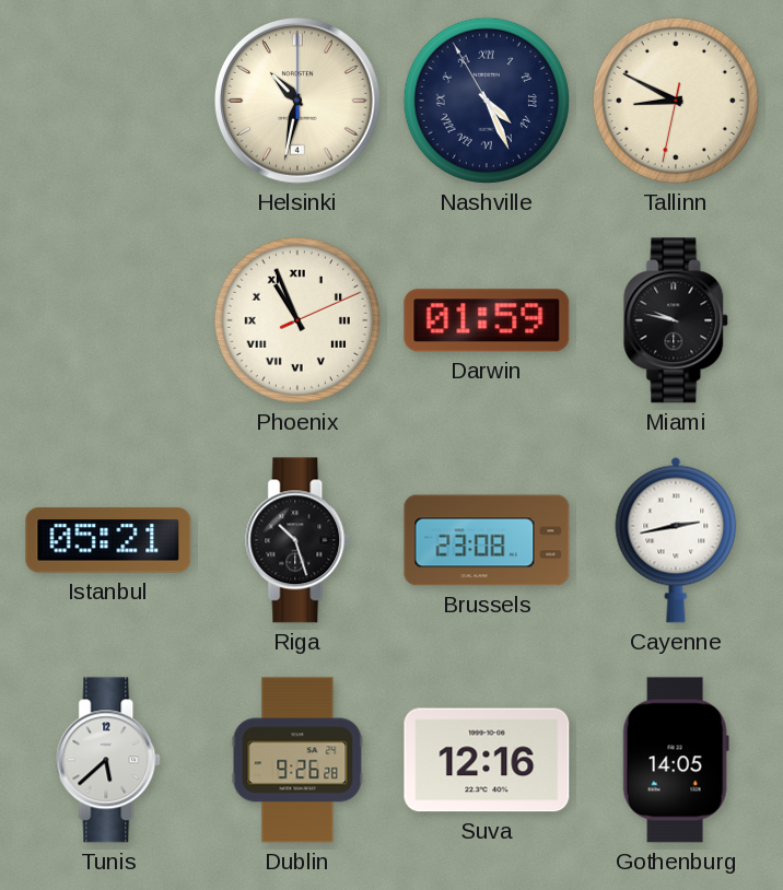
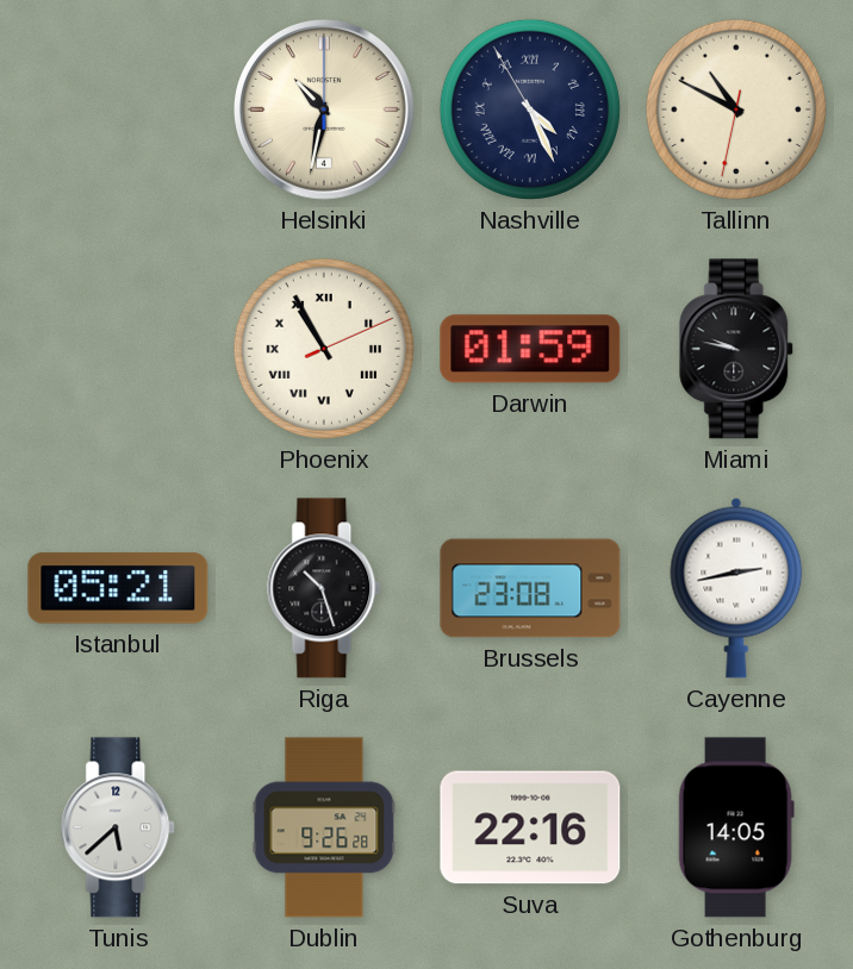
Tallinn: 8:49 -> 10:49
Phoenix: 10:56 -> 10:55
Suva: 12:16 -> 22:16
